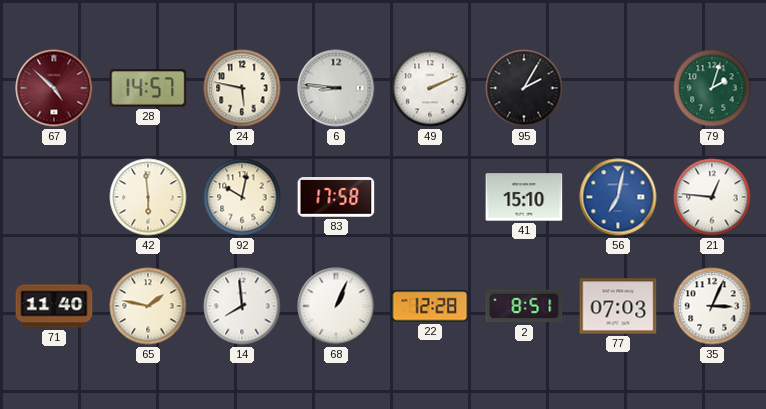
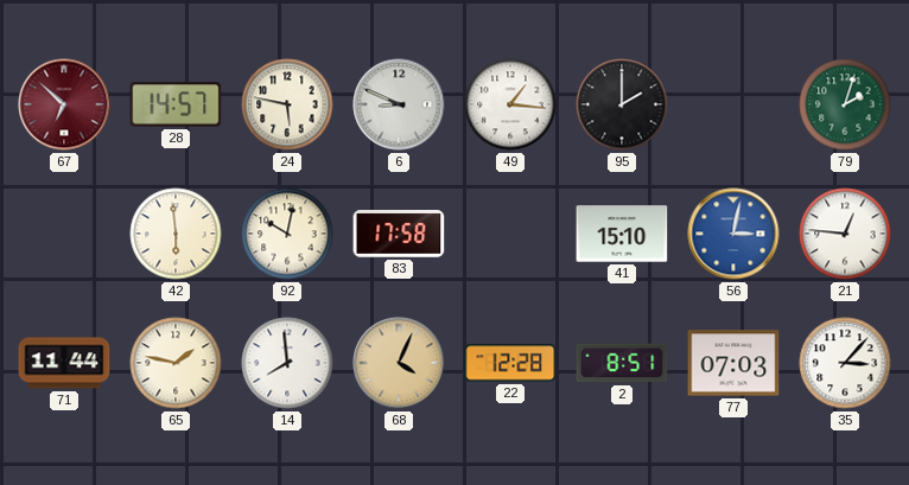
67: 4:52 -> 6:52
6: 8:46 -> 8:49
49: 2:11 -> 1:16
95: 2:05 -> 2:00
56: 7:02 -> 3:02
71: 11:40 -> 11:44
68: 1:04 -> 4:04
68 dial: white -> champagne
35: 3:04 -> 3:07
